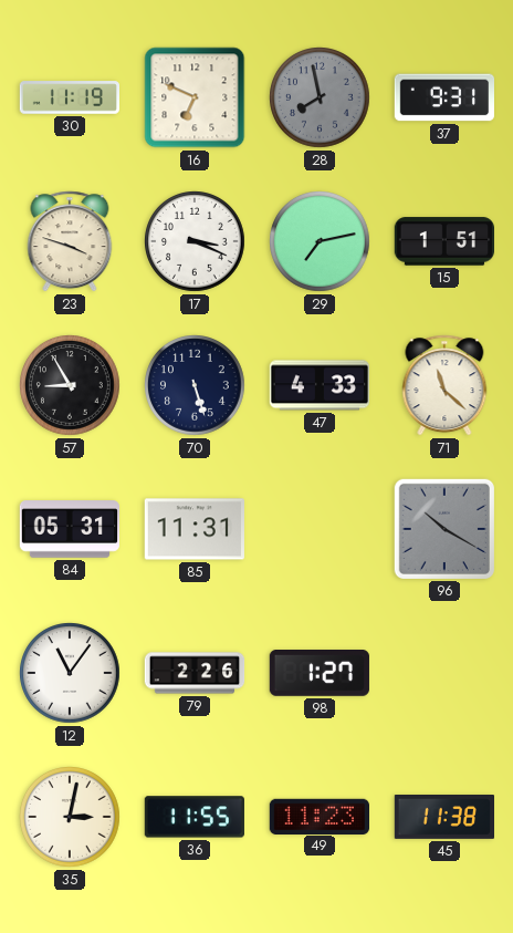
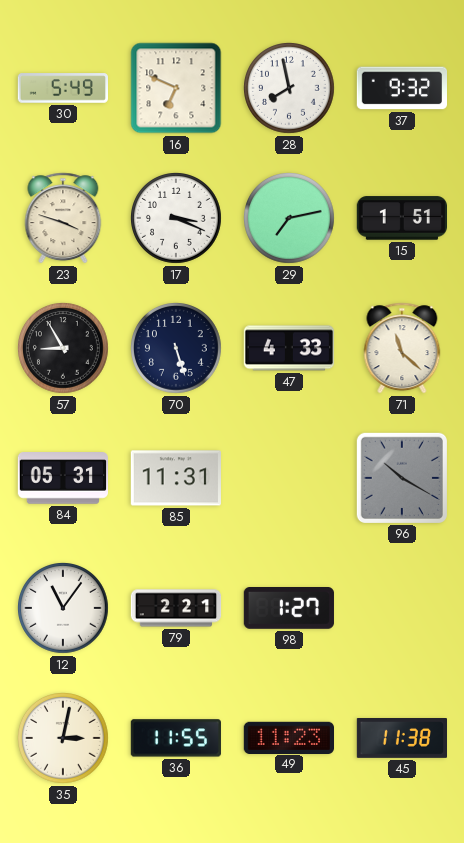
30: 11:19 -> 5:49
28 dial: grey -> white
37: 9:31 -> 9:32
79: 2:26 -> 2:21
